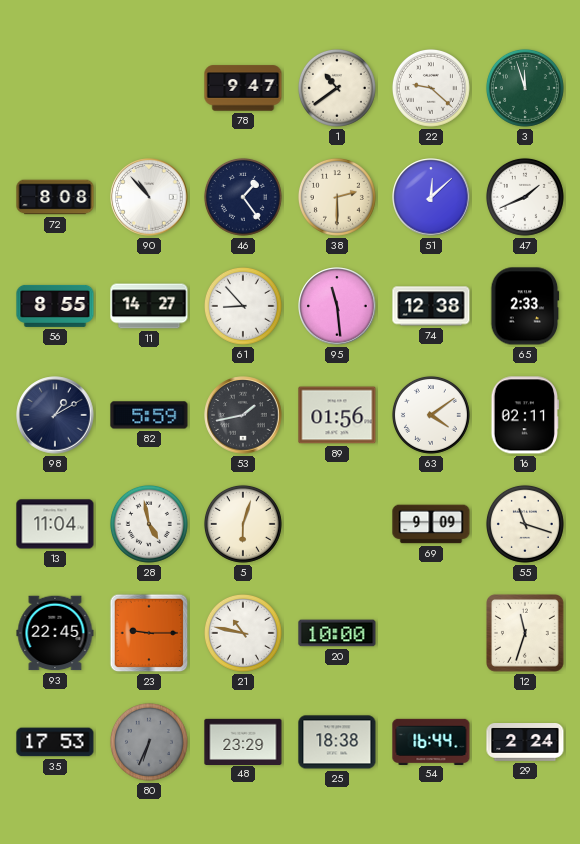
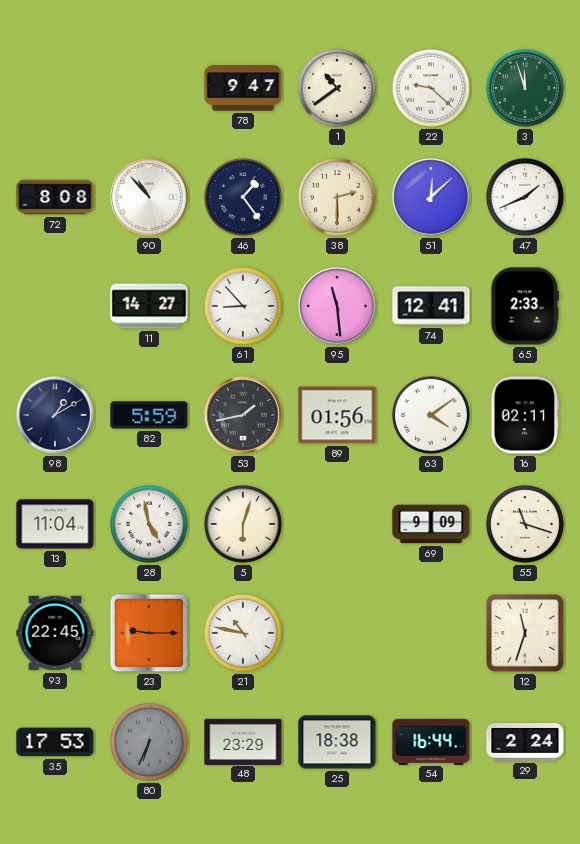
56: 8:55 -> none
74: 12:38 -> 12:41
20: 10:00 -> none
